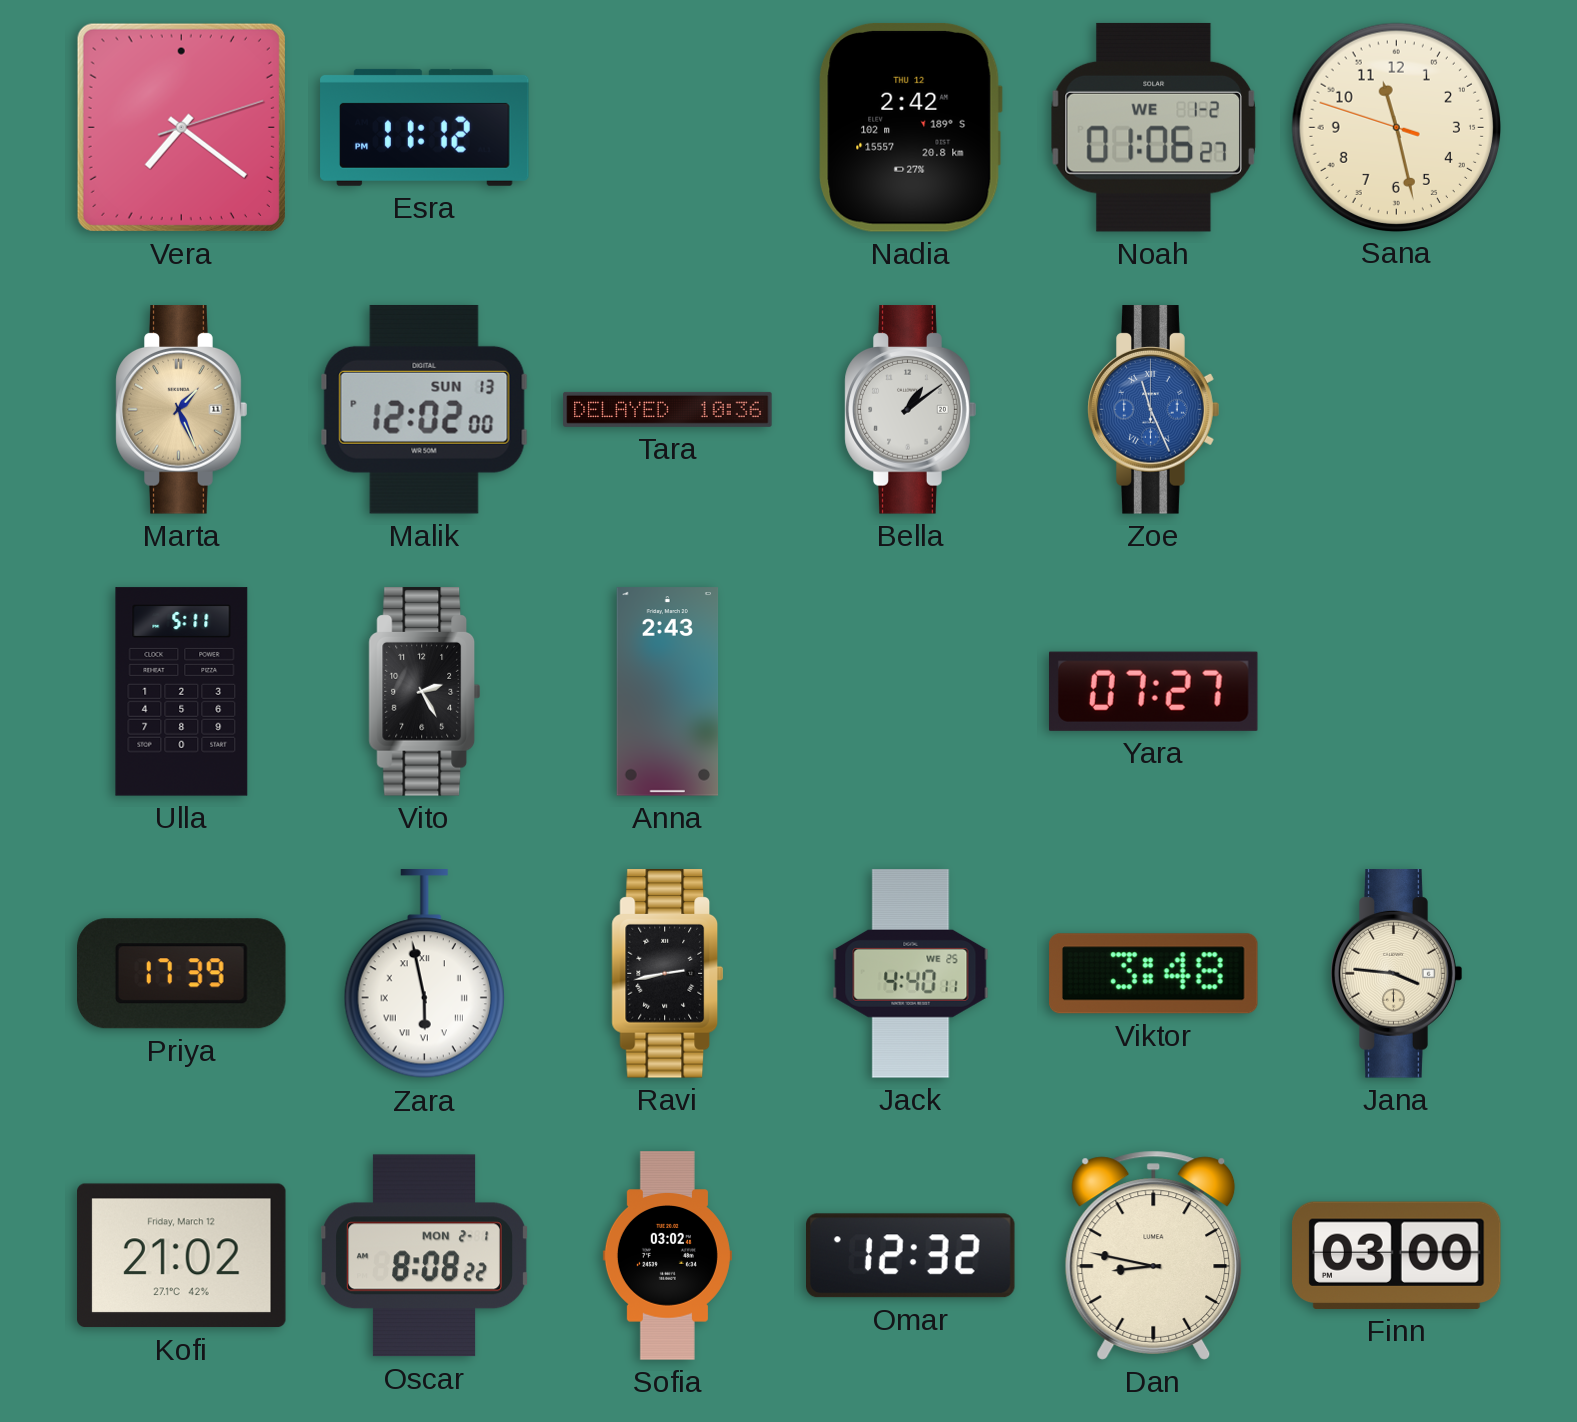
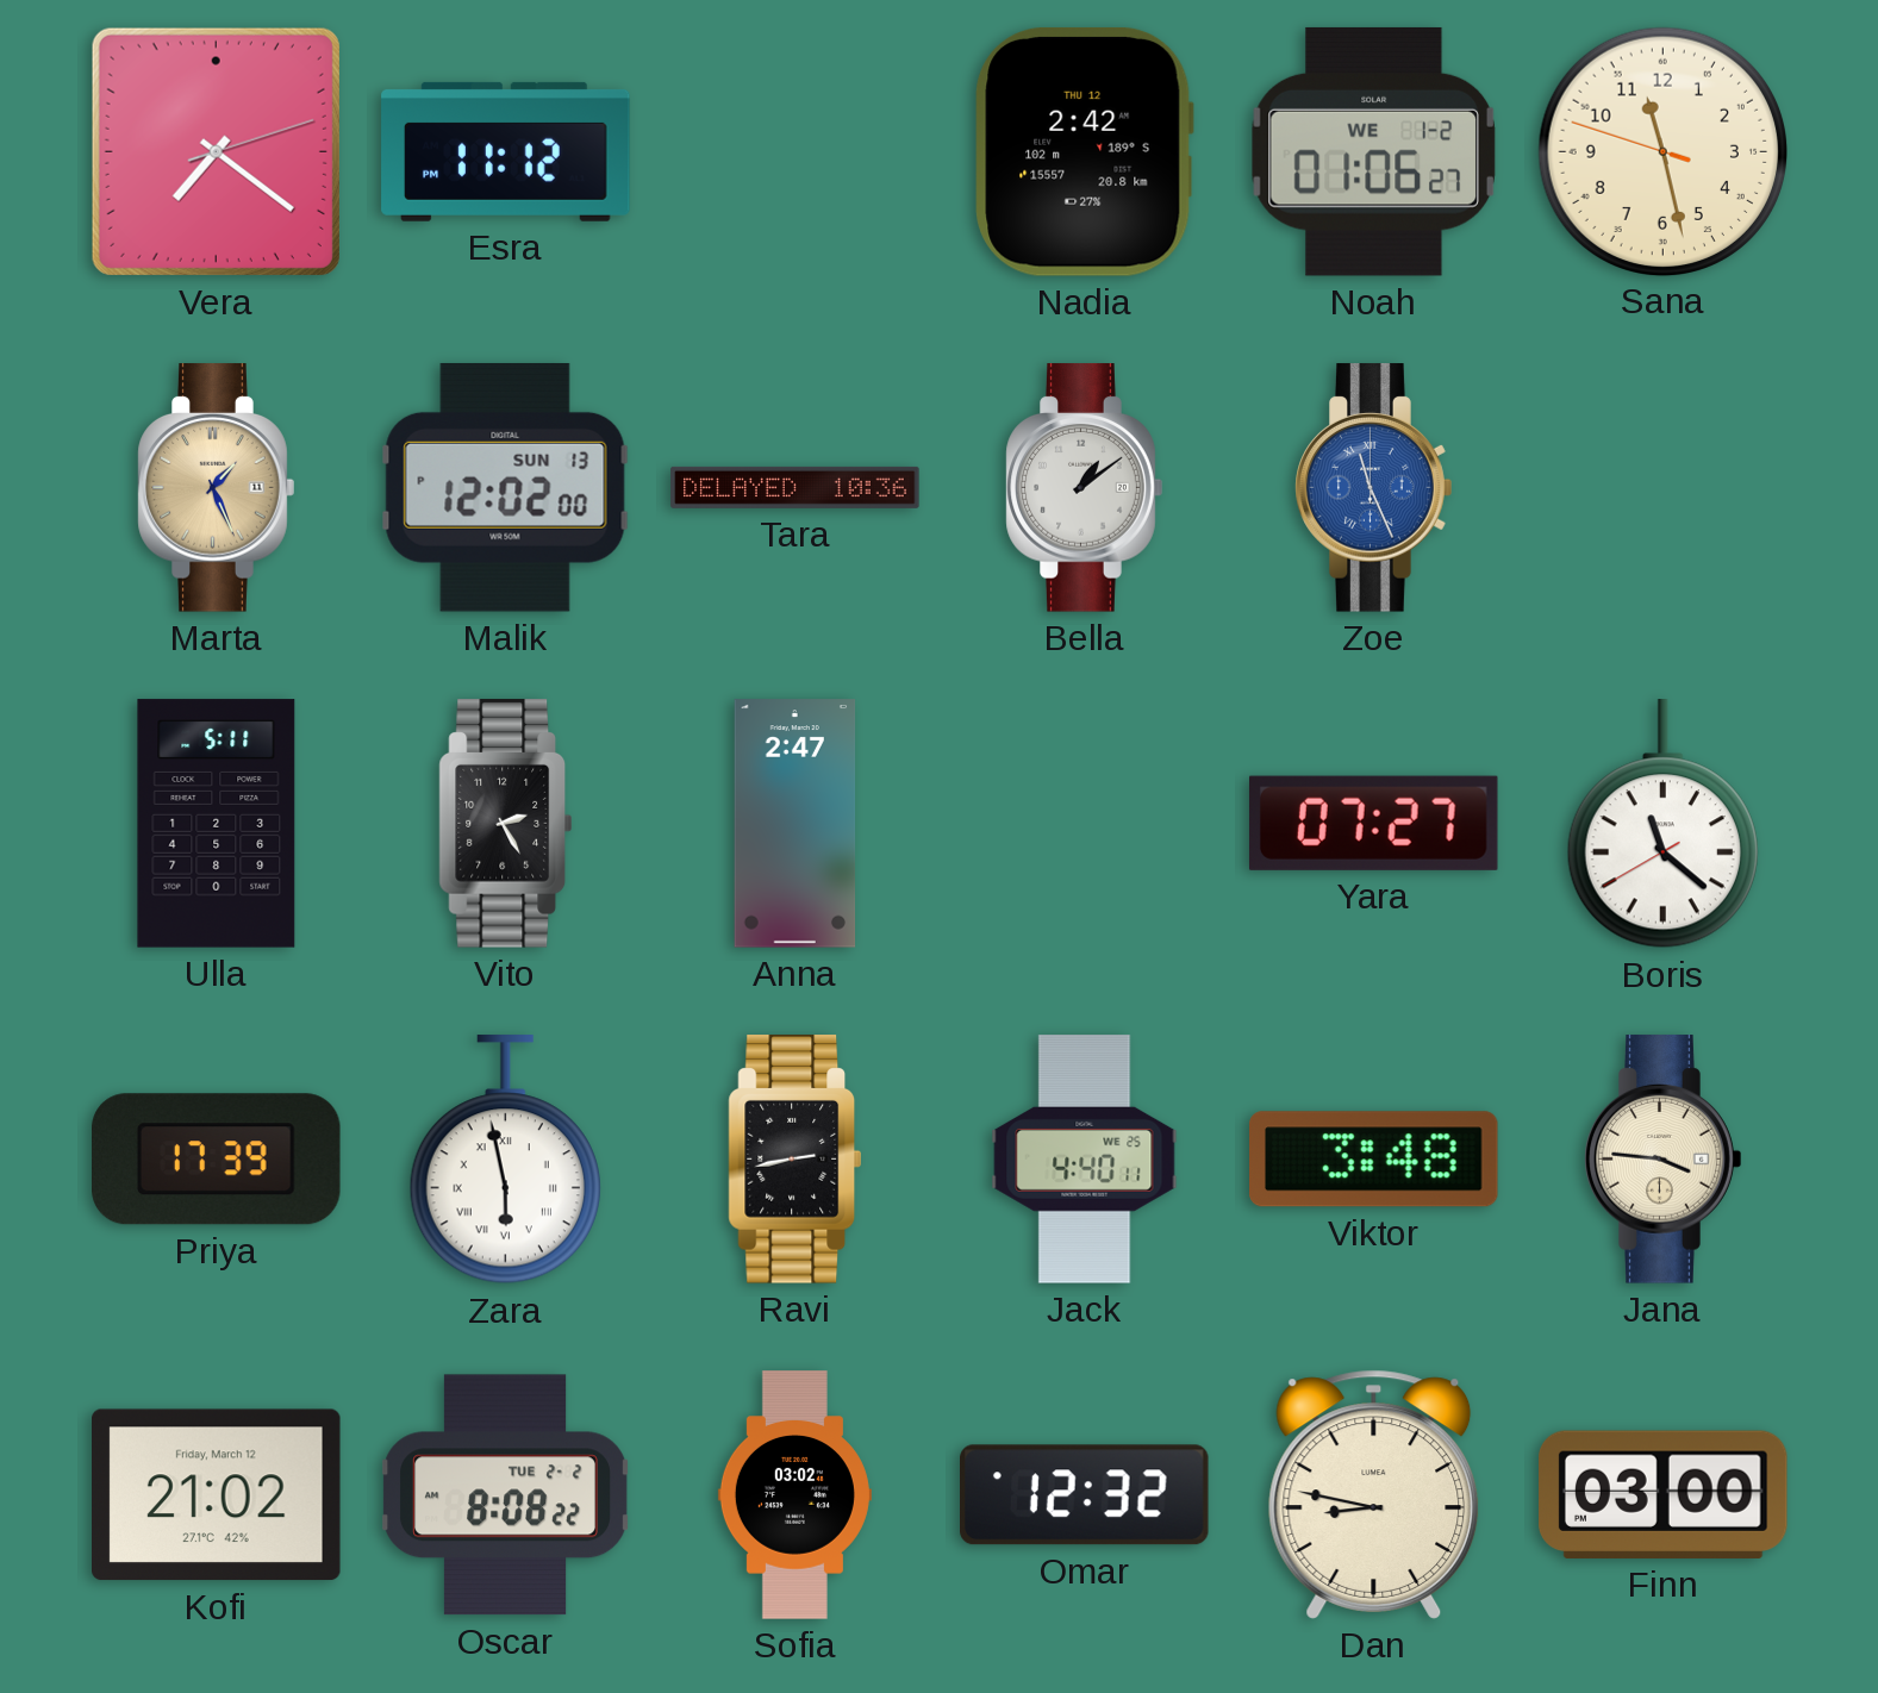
Anna: 2:43 -> 2:47
Boris: none -> 11:21
Oscar date: MON 2-1 -> TUE 2-2
